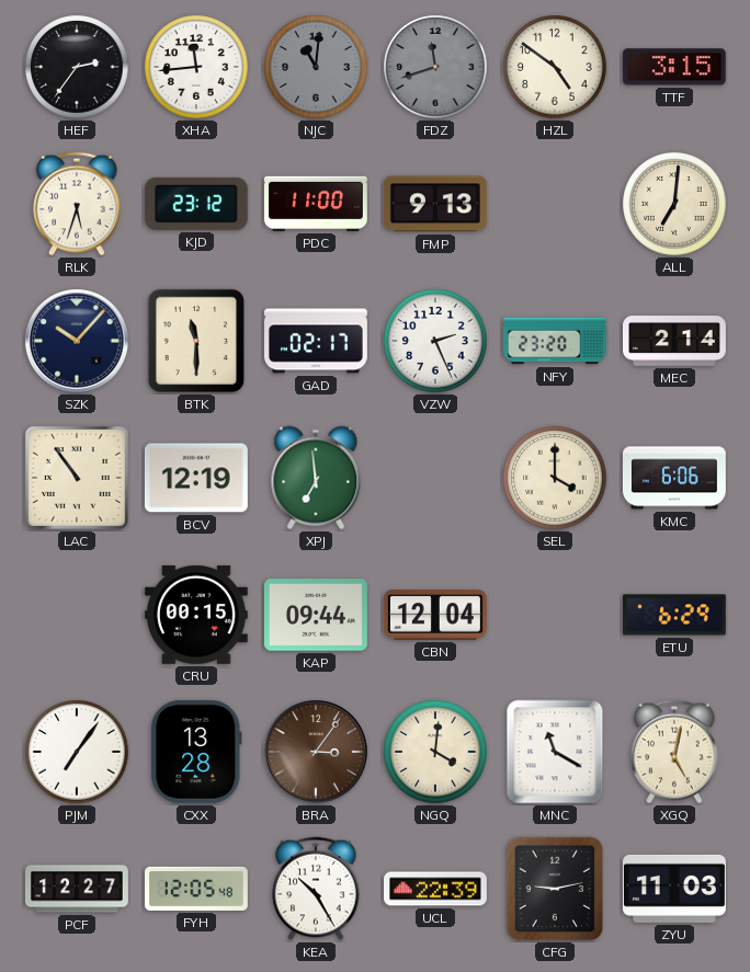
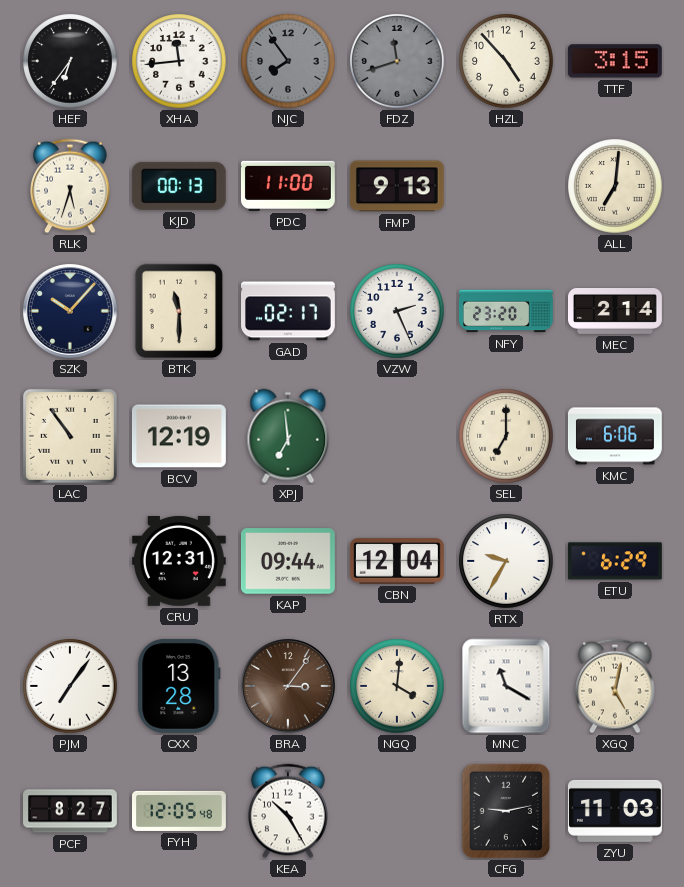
HEF: 2:36 -> 6:36
NJC: 11:01 -> 7:54
HZL: 4:51 -> 4:53
KJD: 23:12 -> 00:13
SEL: 4:00 -> 7:00
CRU: 00:15 -> 12:31
RTX: none -> 9:35
PCF: 12:27 -> 8:27
UCL: 22:39 -> none
